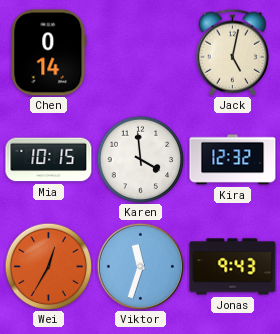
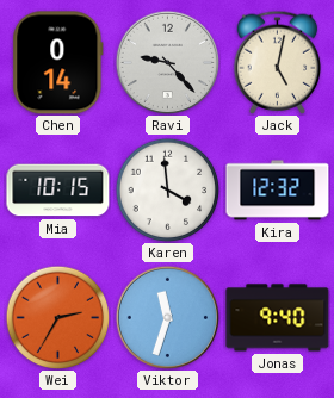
Ravi: none -> 9:23
Wei: 12:35 -> 2:35
Jonas: 9:43 -> 9:40
